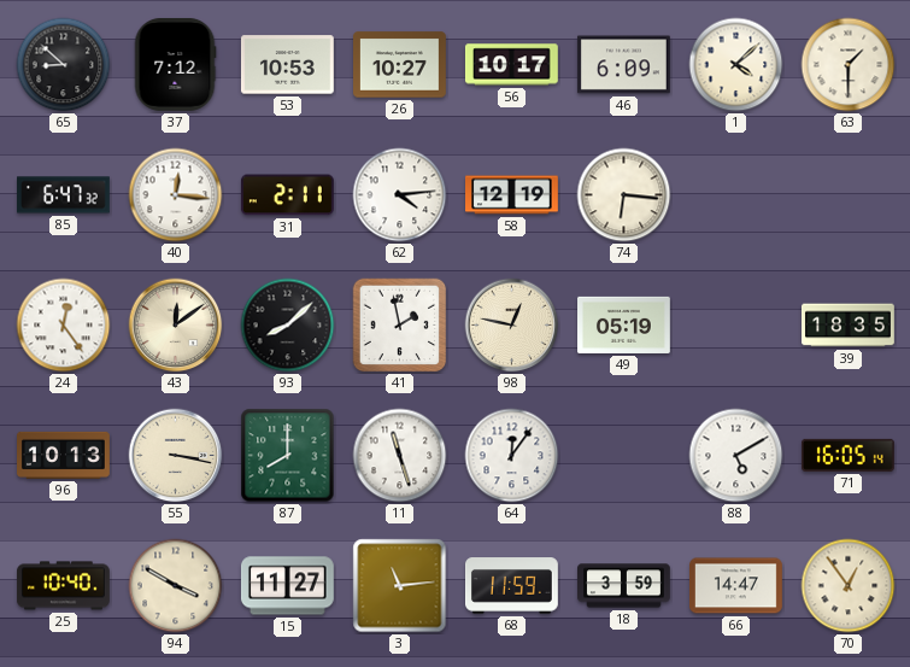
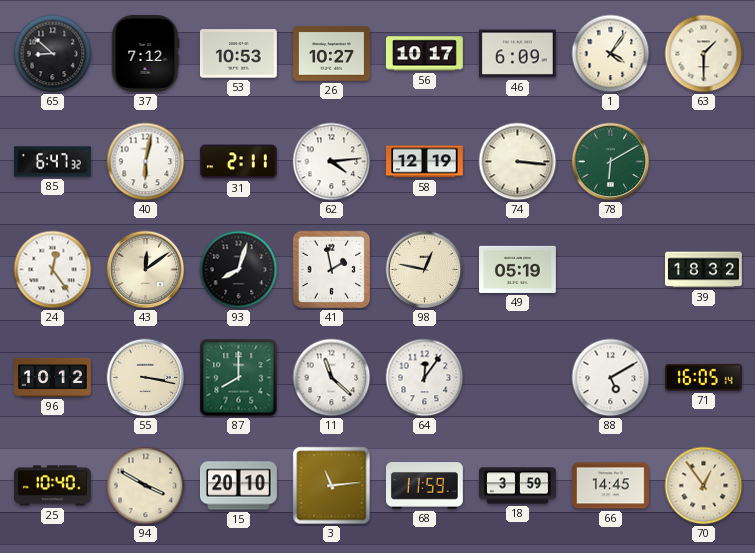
1: 4:08 -> 4:06
40: 12:16 -> 6:02
74: 6:16 -> 3:16
78: none -> 6:10
93: 8:08 -> 8:03
39: 18:35 -> 18:32
96: 10:13 -> 10:12
11: 11:27 -> 11:22
15: 11:27 -> 20:10
66: 14:47 -> 14:45
